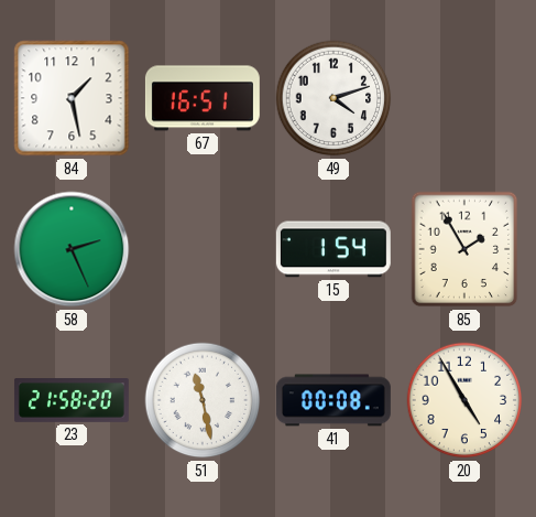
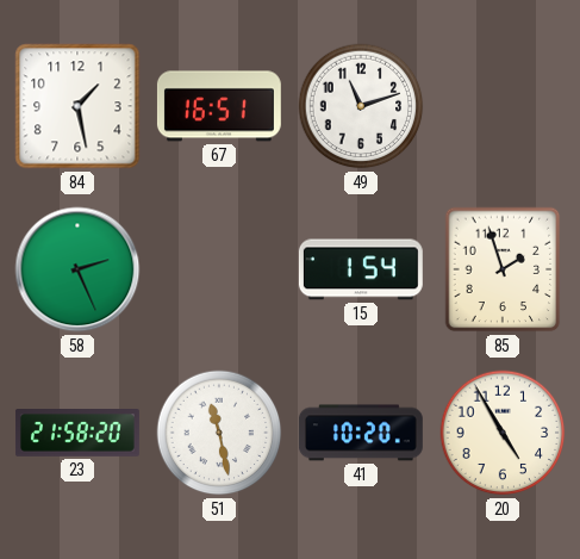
49: 4:12 -> 11:12
85: 1:55 -> 1:57
41: 00:08 -> 10:20
